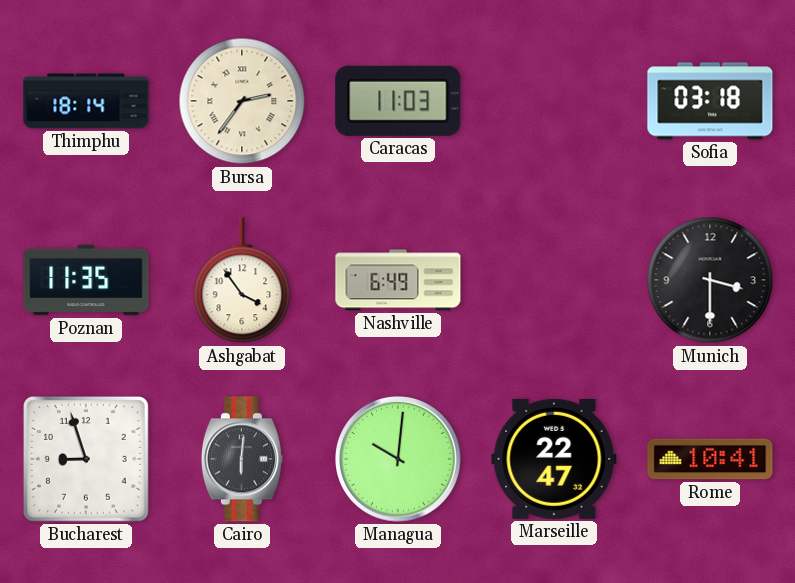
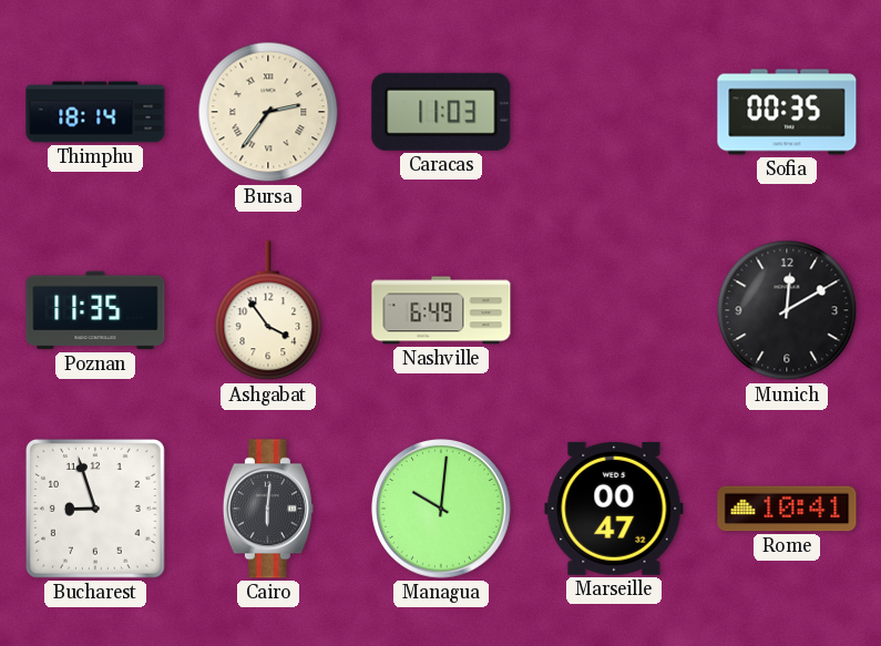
Sofia: 03:18 -> 00:35
Munich: 3:30 -> 12:10
Marseille: 22:47 -> 00:47
